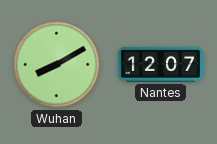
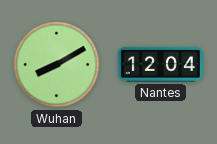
Nantes: 12:07 -> 12:04
